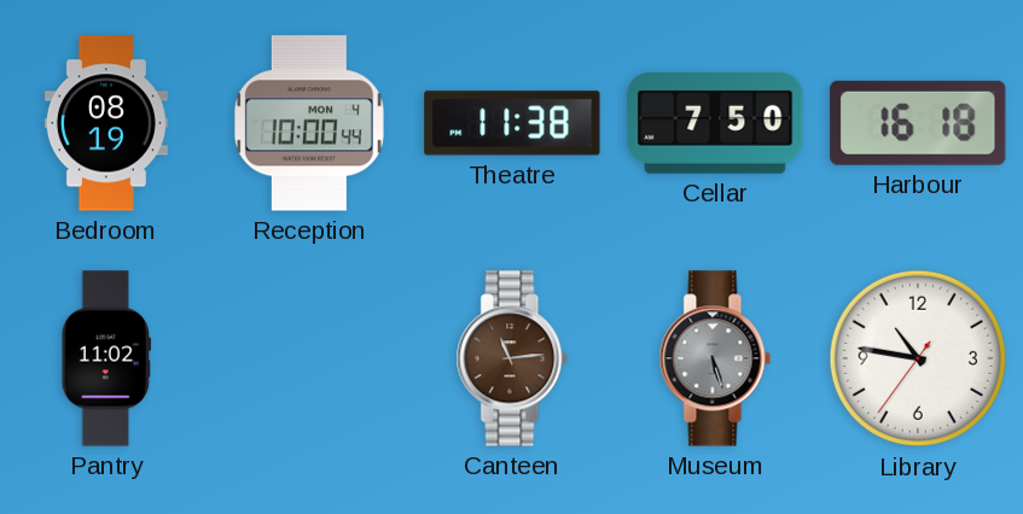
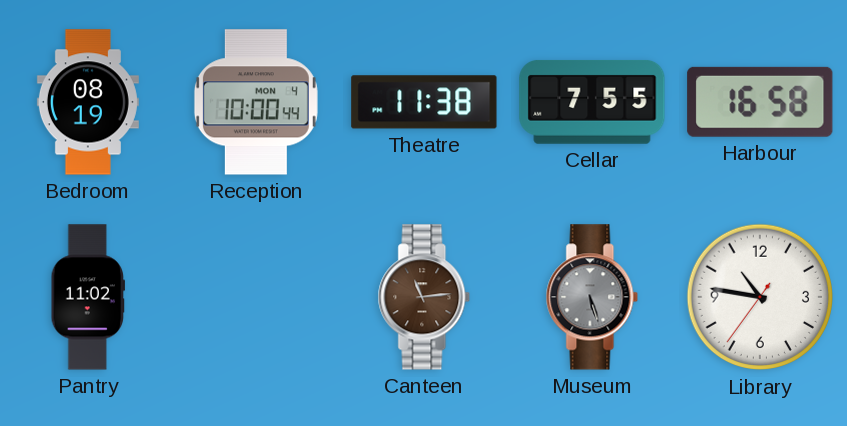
Cellar: 7:50 -> 7:55
Harbour: 16:18 -> 16:58
